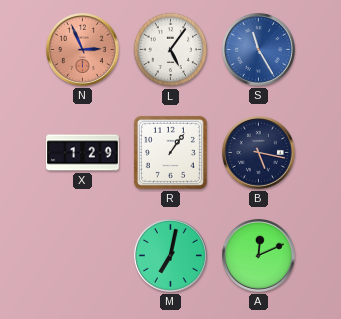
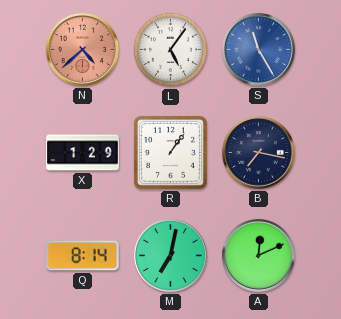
N: 2:56 -> 4:38
B: 5:17 -> 7:17
Q: none -> 8:14
